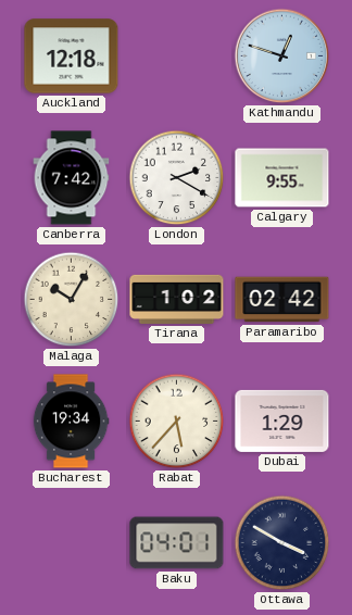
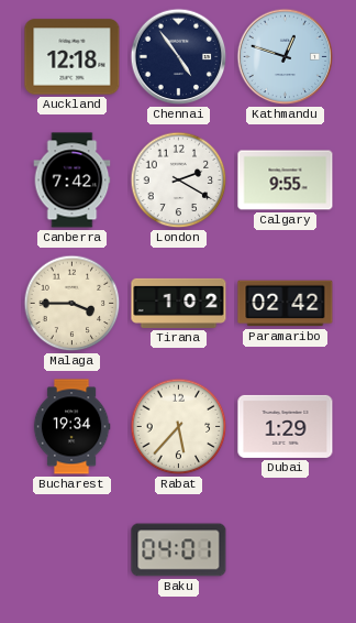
Chennai: none -> 4:54
Malaga: 10:05 -> 3:45
Ottawa: 3:50 -> none
